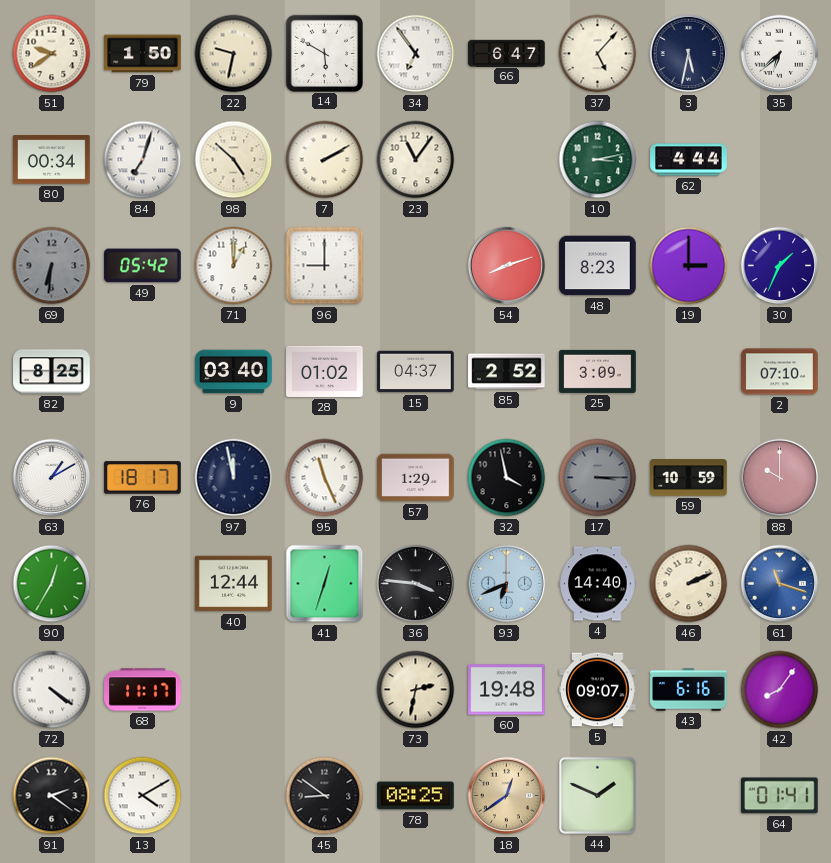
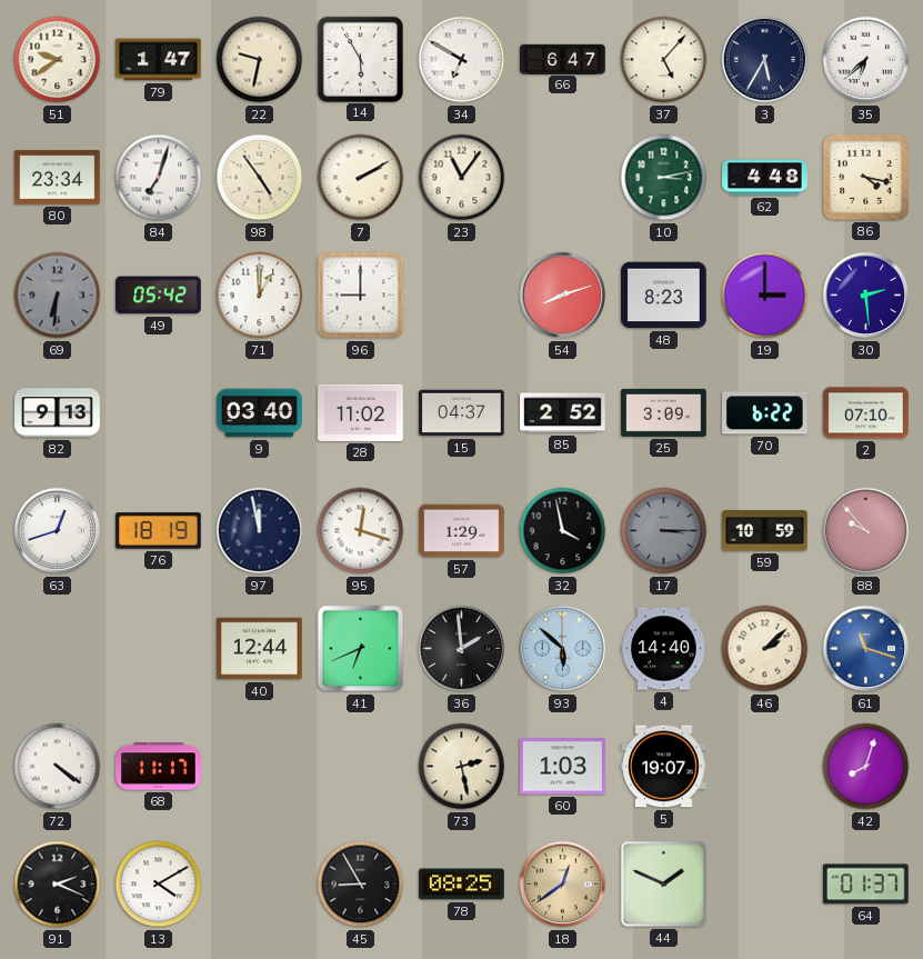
79: 1:50 -> 1:47
14: 5:50 -> 5:55
34: 6:54 -> 6:50
3: 5:32 -> 5:35
80: 00:34 -> 23:34
98: 4:52 -> 4:54
62: 4:44 -> 4:48
86: none -> 4:17
30: 1:34 -> 2:29
82: 8:25 -> 9:13
28: 01:02 -> 11:02
70: none -> 6:22
63: 1:10 -> 12:42
76: 18:17 -> 18:19
95: 11:26 -> 12:18
88: 10:00 -> 9:53
90: 12:35 -> none
41: 12:33 -> 6:41
36: 3:46 -> 1:59
93: 6:41 -> 5:52
46: 2:11 -> 2:08
73: 2:32 -> 2:28
60: 19:48 -> 1:03
5: 09:07 -> 19:07
43: 6:16 -> none
42: 8:06 -> 8:03
91: 2:21 -> 2:19
45: 8:51 -> 8:55
64: 01:41 -> 01:37
